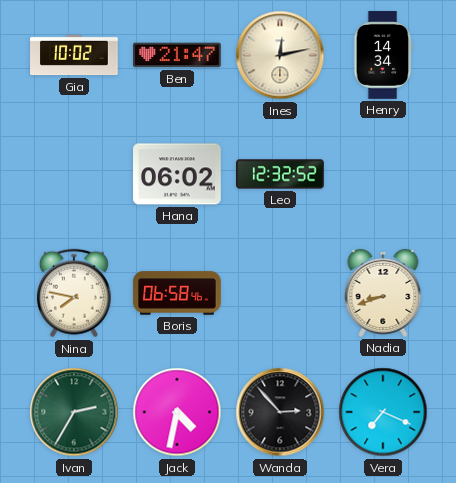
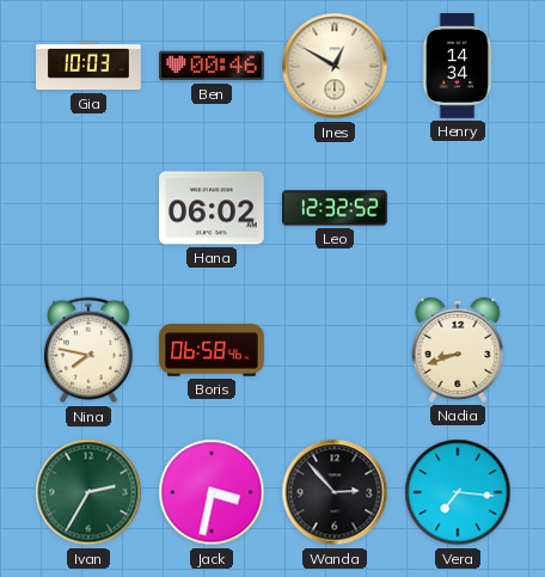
Gia: 10:02 -> 10:03
Ben: 21:47 -> 00:46
Ines: 12:13 -> 12:50
Jack: 4:32 -> 3:32
Vera: 7:19 -> 7:16
